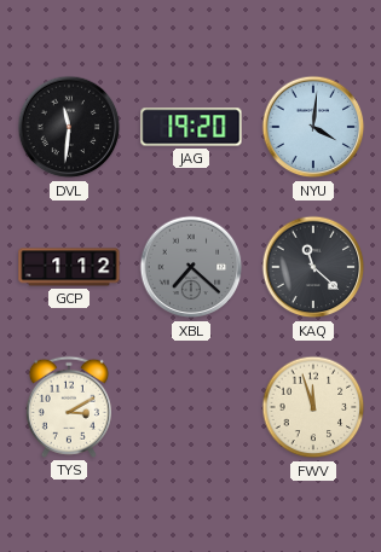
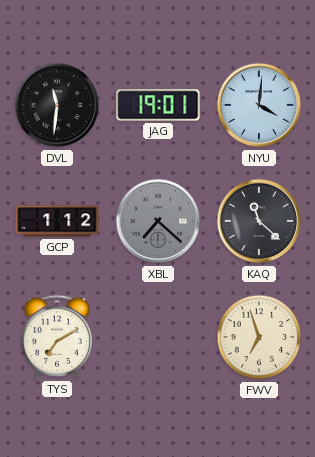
JAG: 19:20 -> 19:01
TYS: 3:10 -> 7:10
FWV: 11:57 -> 6:57
